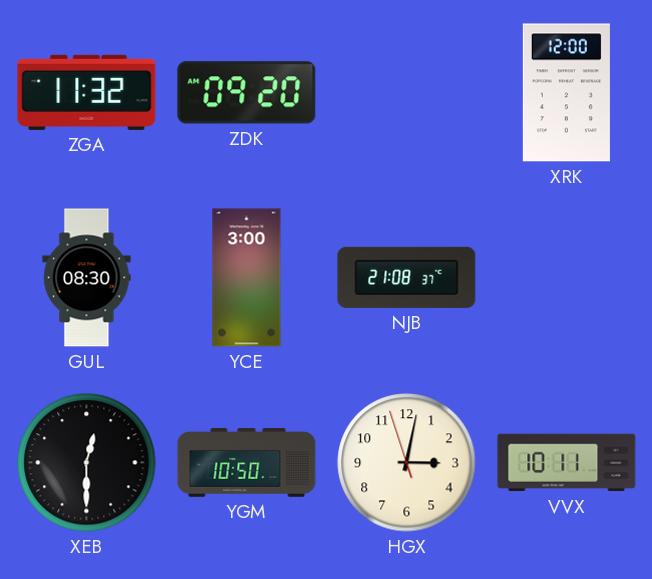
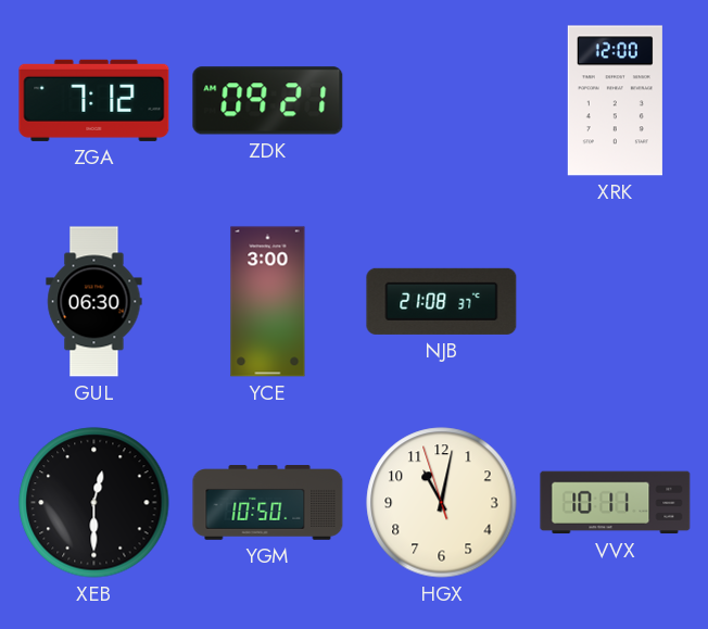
ZGA: 11:32 -> 7:12
ZDK: 09:20 -> 09:21
GUL: 08:30 -> 06:30
HGX: 3:01 -> 11:01
